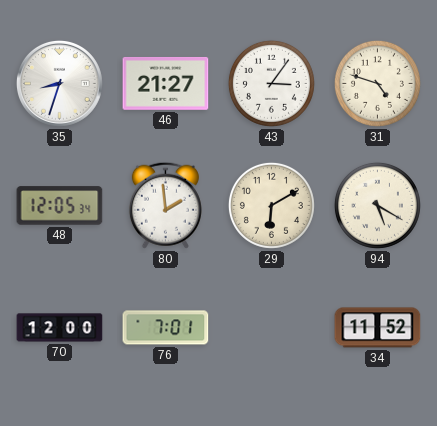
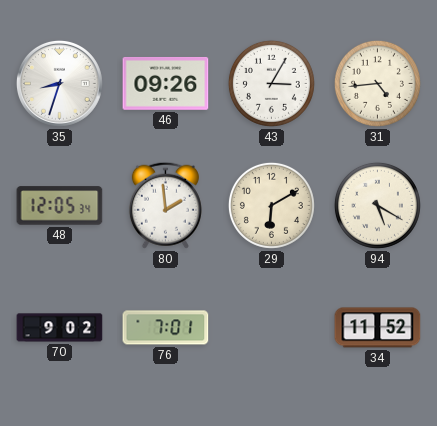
46: 21:27 -> 09:26
43: 3:06 -> 3:05
31: 4:48 -> 4:44
70: 12:00 -> 9:02
